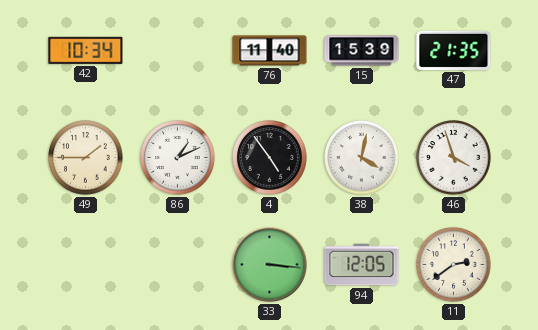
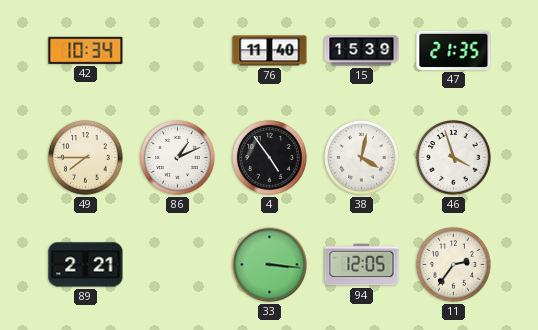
49: 1:45 -> 7:45
89: none -> 2:21
11: 2:39 -> 2:36
